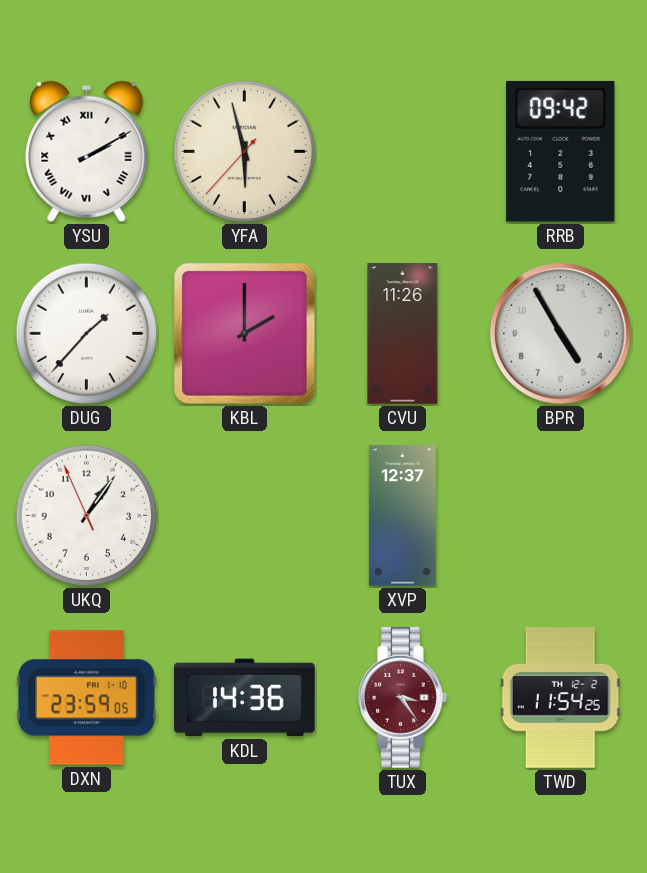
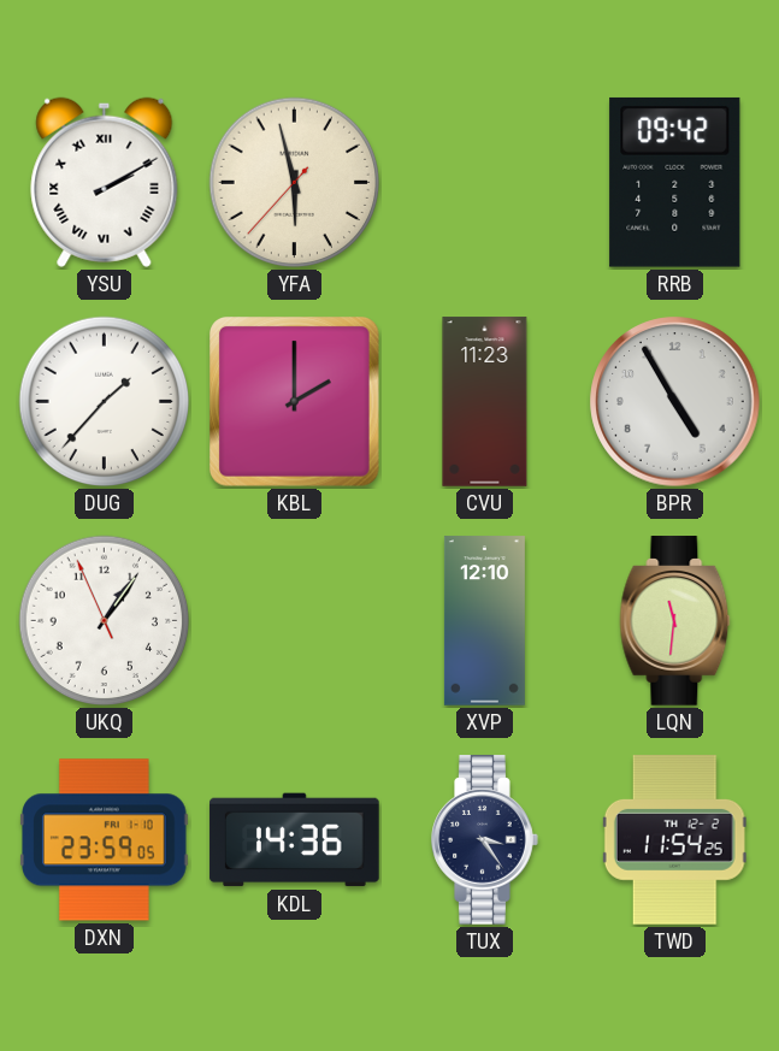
CVU: 11:26 -> 11:23
XVP: 12:37 -> 12:10
LQN: none -> 11:31
TUX dial: burgundy -> navy
